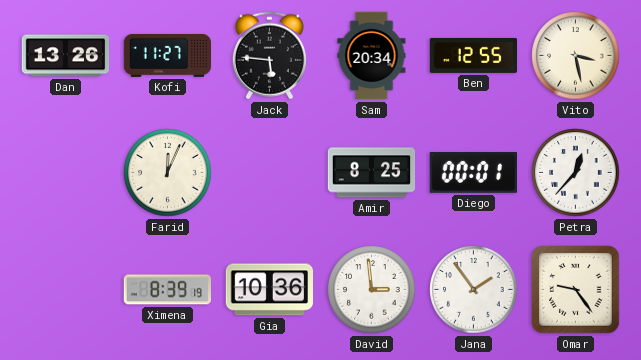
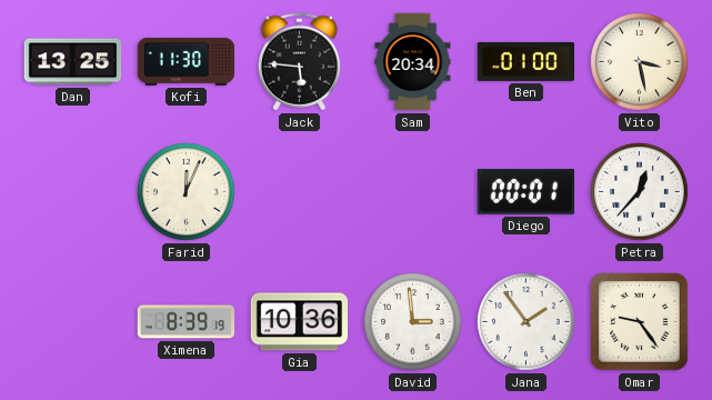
Dan: 13:26 -> 13:25
Kofi: 11:27 -> 11:30
Ben: 12:55 -> 01:00
Amir: 8:25 -> none
